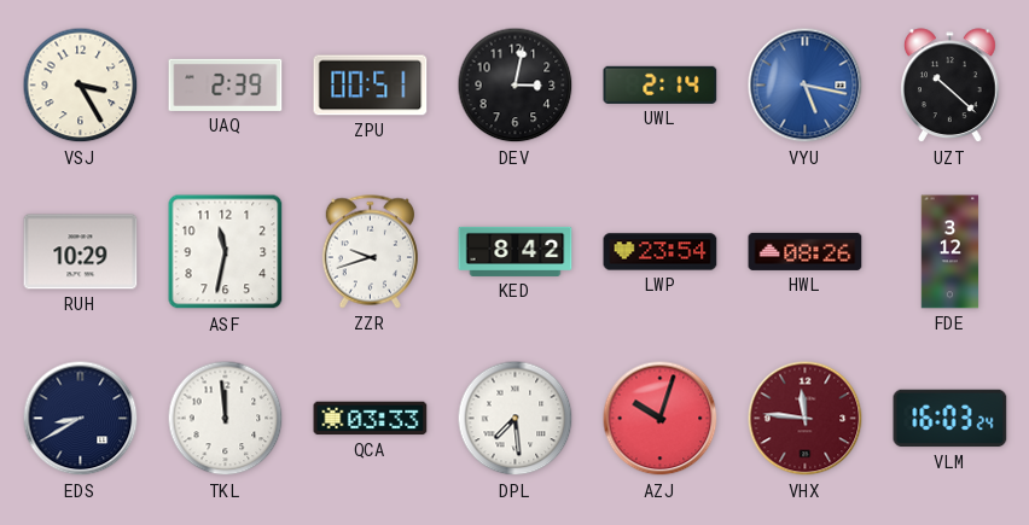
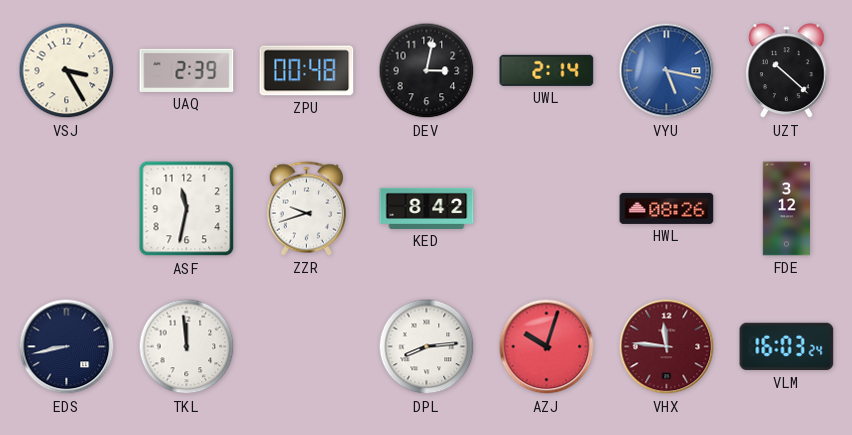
ZPU: 00:51 -> 00:48
RUH: 10:29 -> none
LWP: 23:54 -> none
EDS: 8:40 -> 8:43
QCA: 03:33 -> none
DPL: 7:29 -> 8:14
